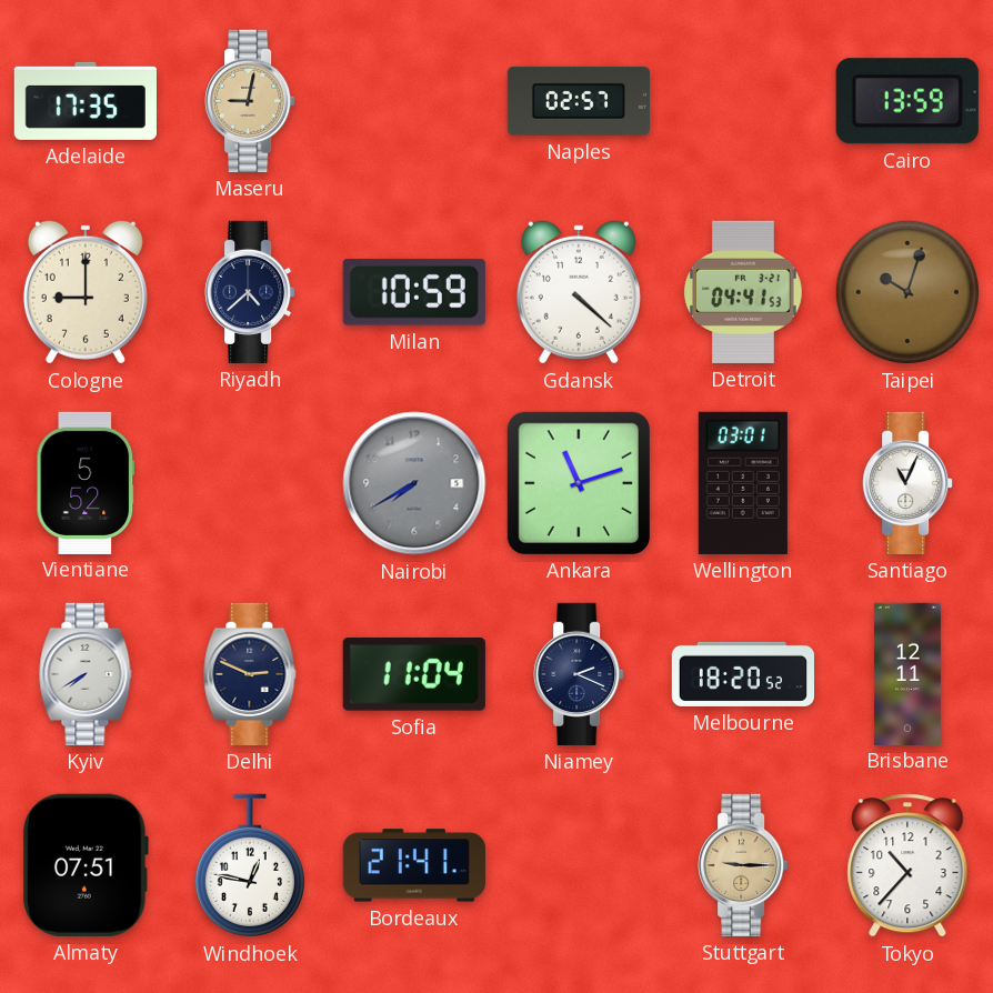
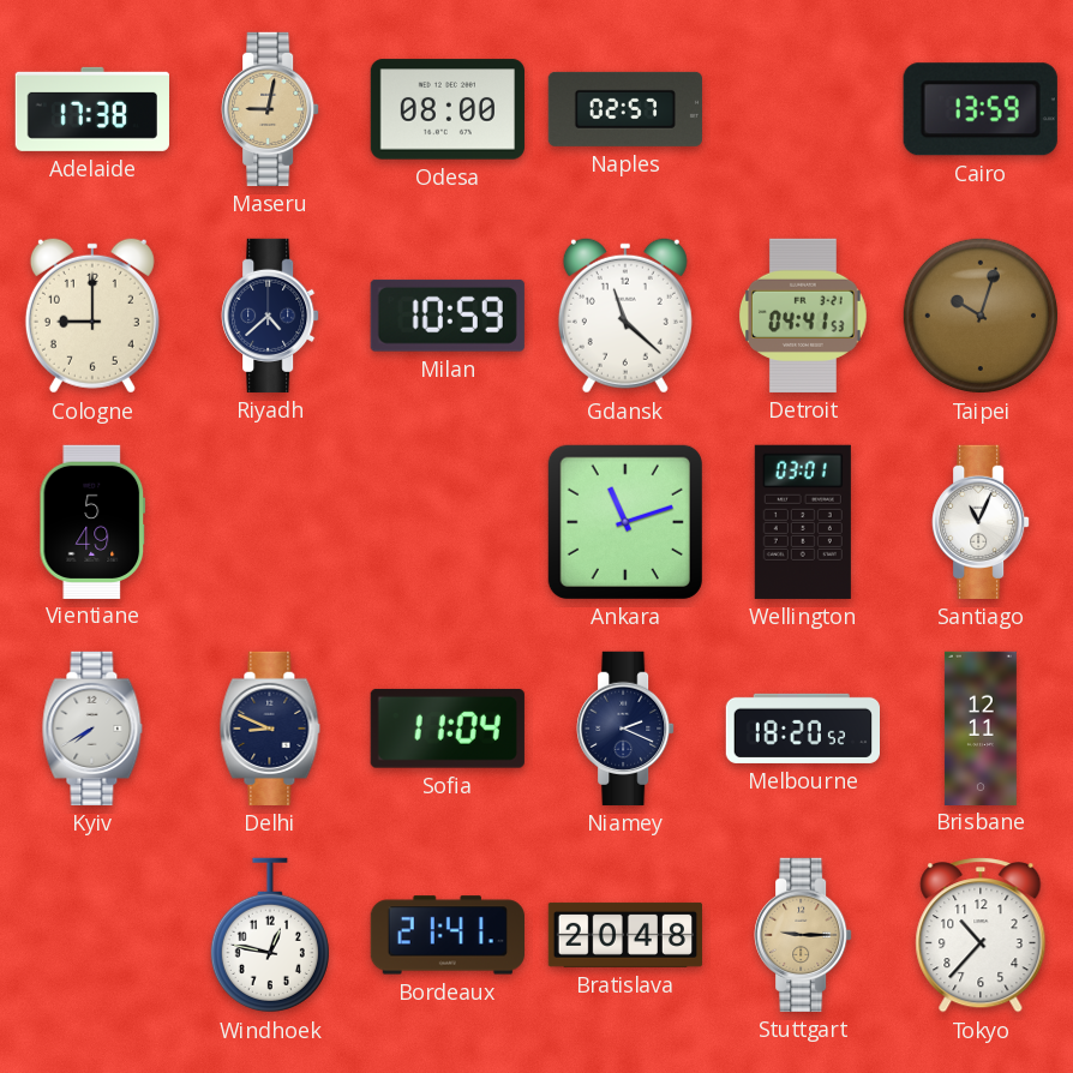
Adelaide: 17:35 -> 17:38
Odesa: none -> 08:00
Gdansk: 4:22 -> 11:22
Vientiane: 5:52 -> 5:49
Nairobi: 7:40 -> none
Delhi: 2:49 -> 8:49
Almaty: 07:51 -> none
Bratislava: none -> 20:48
